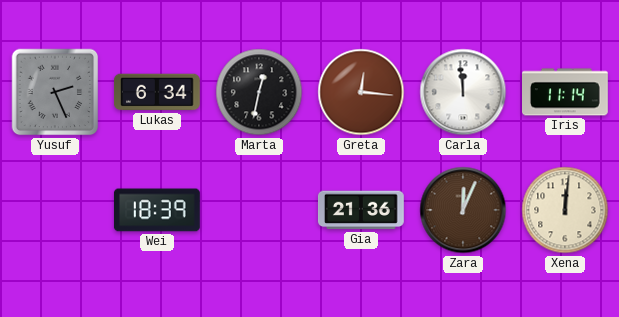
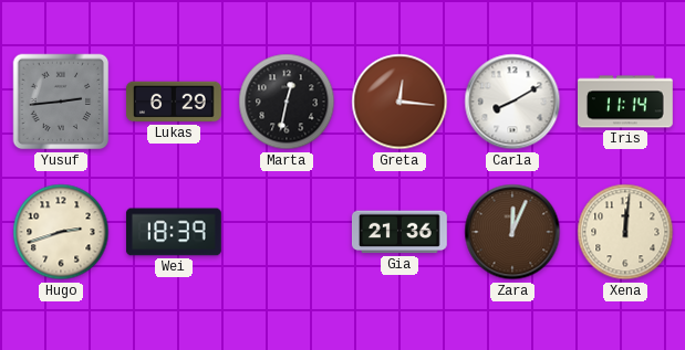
Yusuf: 2:26 -> 2:44
Lukas: 6:34 -> 6:29
Carla: 11:59 -> 8:10
Hugo: none -> 2:42
